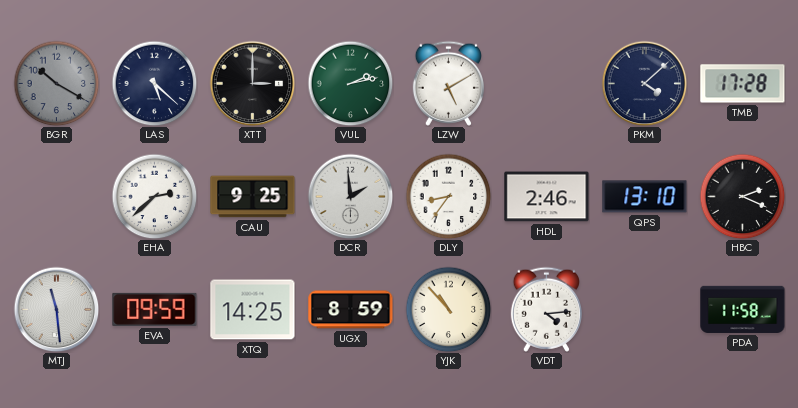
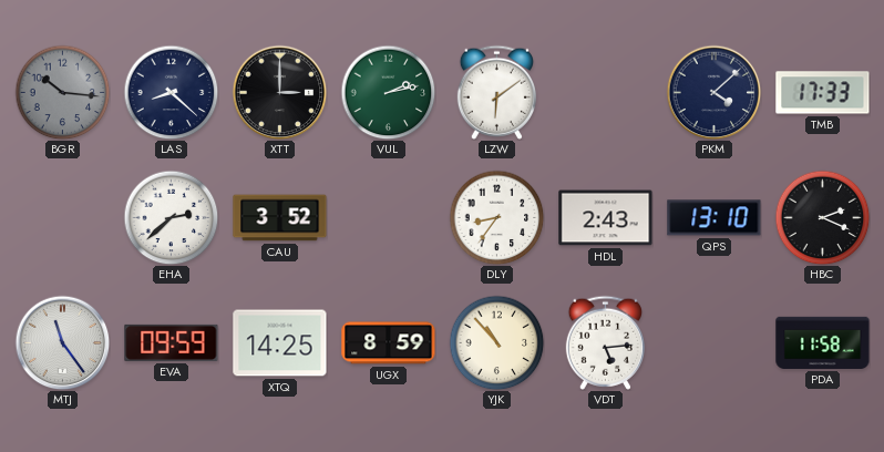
BGR: 10:20 -> 10:16
LAS: 5:22 -> 8:22
LZW: 5:10 -> 6:09
TMB: 17:28 -> 17:33
CAU: 9:25 -> 3:52
DCR: 1:59 -> none
HDL: 2:46 -> 2:43
MTJ: 11:29 -> 11:24
VDT: 4:14 -> 5:14
